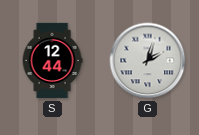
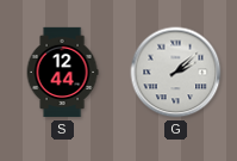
G: 2:03 -> 2:08
